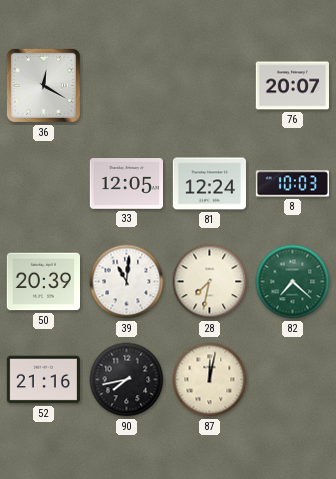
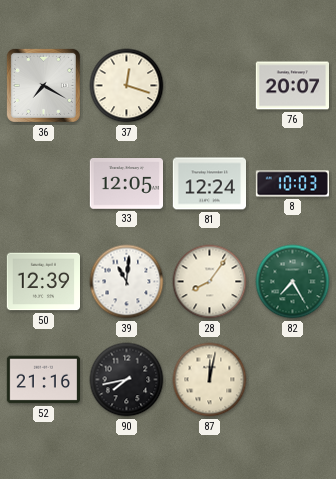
36: 12:20 -> 7:20
37: none -> 12:18
50: 20:39 -> 12:39
28: 7:32 -> 8:06
82: 7:22 -> 7:25
